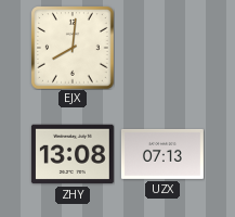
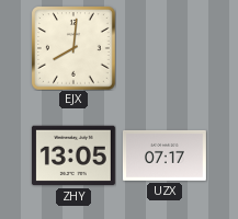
ZHY: 13:08 -> 13:05
UZX: 07:13 -> 07:17
